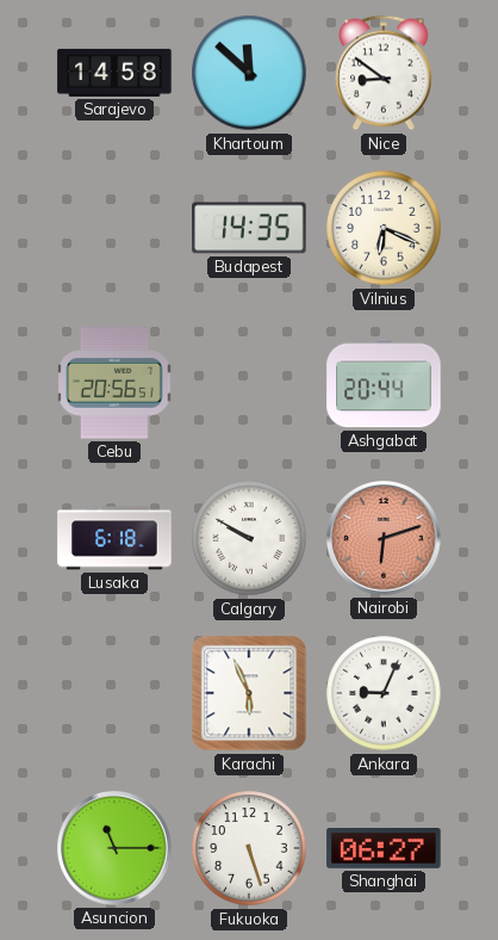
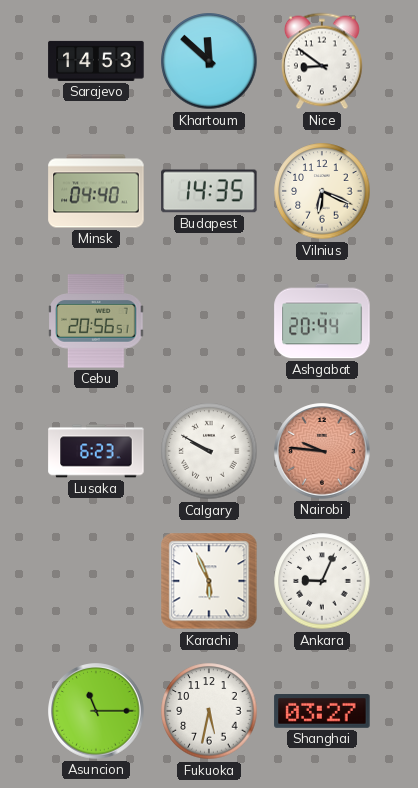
Sarajevo: 14:58 -> 14:53
Minsk: none -> 04:40
Lusaka: 6:18 -> 6:23
Nairobi: 6:12 -> 9:46
Fukuoka: 5:27 -> 5:32
Shanghai: 06:27 -> 03:27
